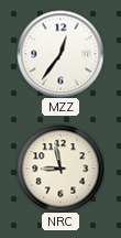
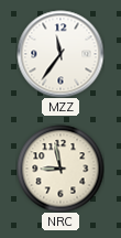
MZZ: 12:36 -> 11:36
